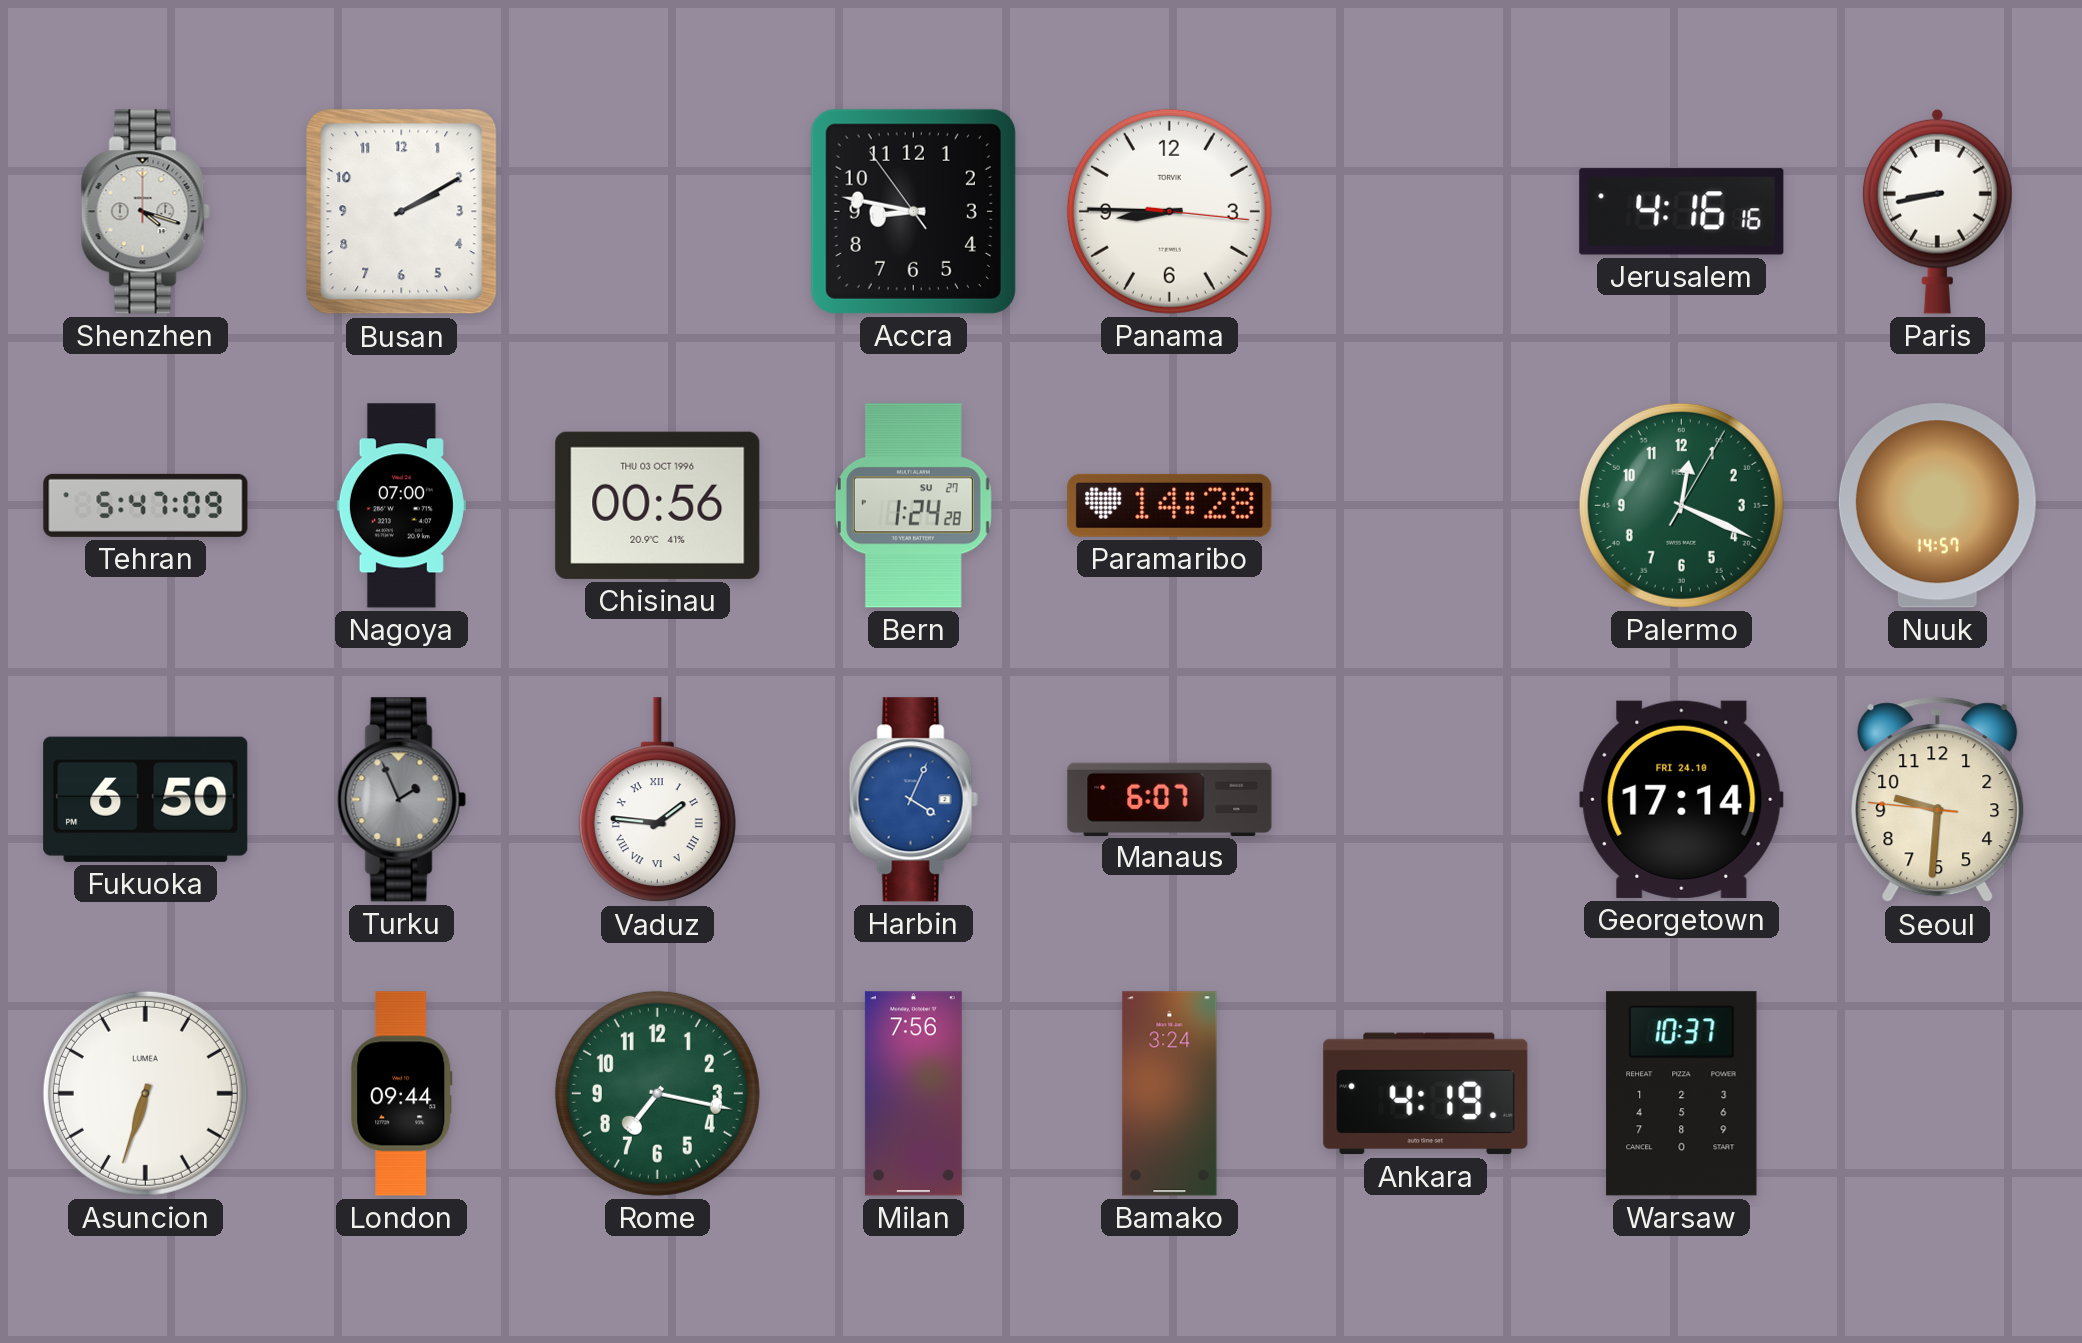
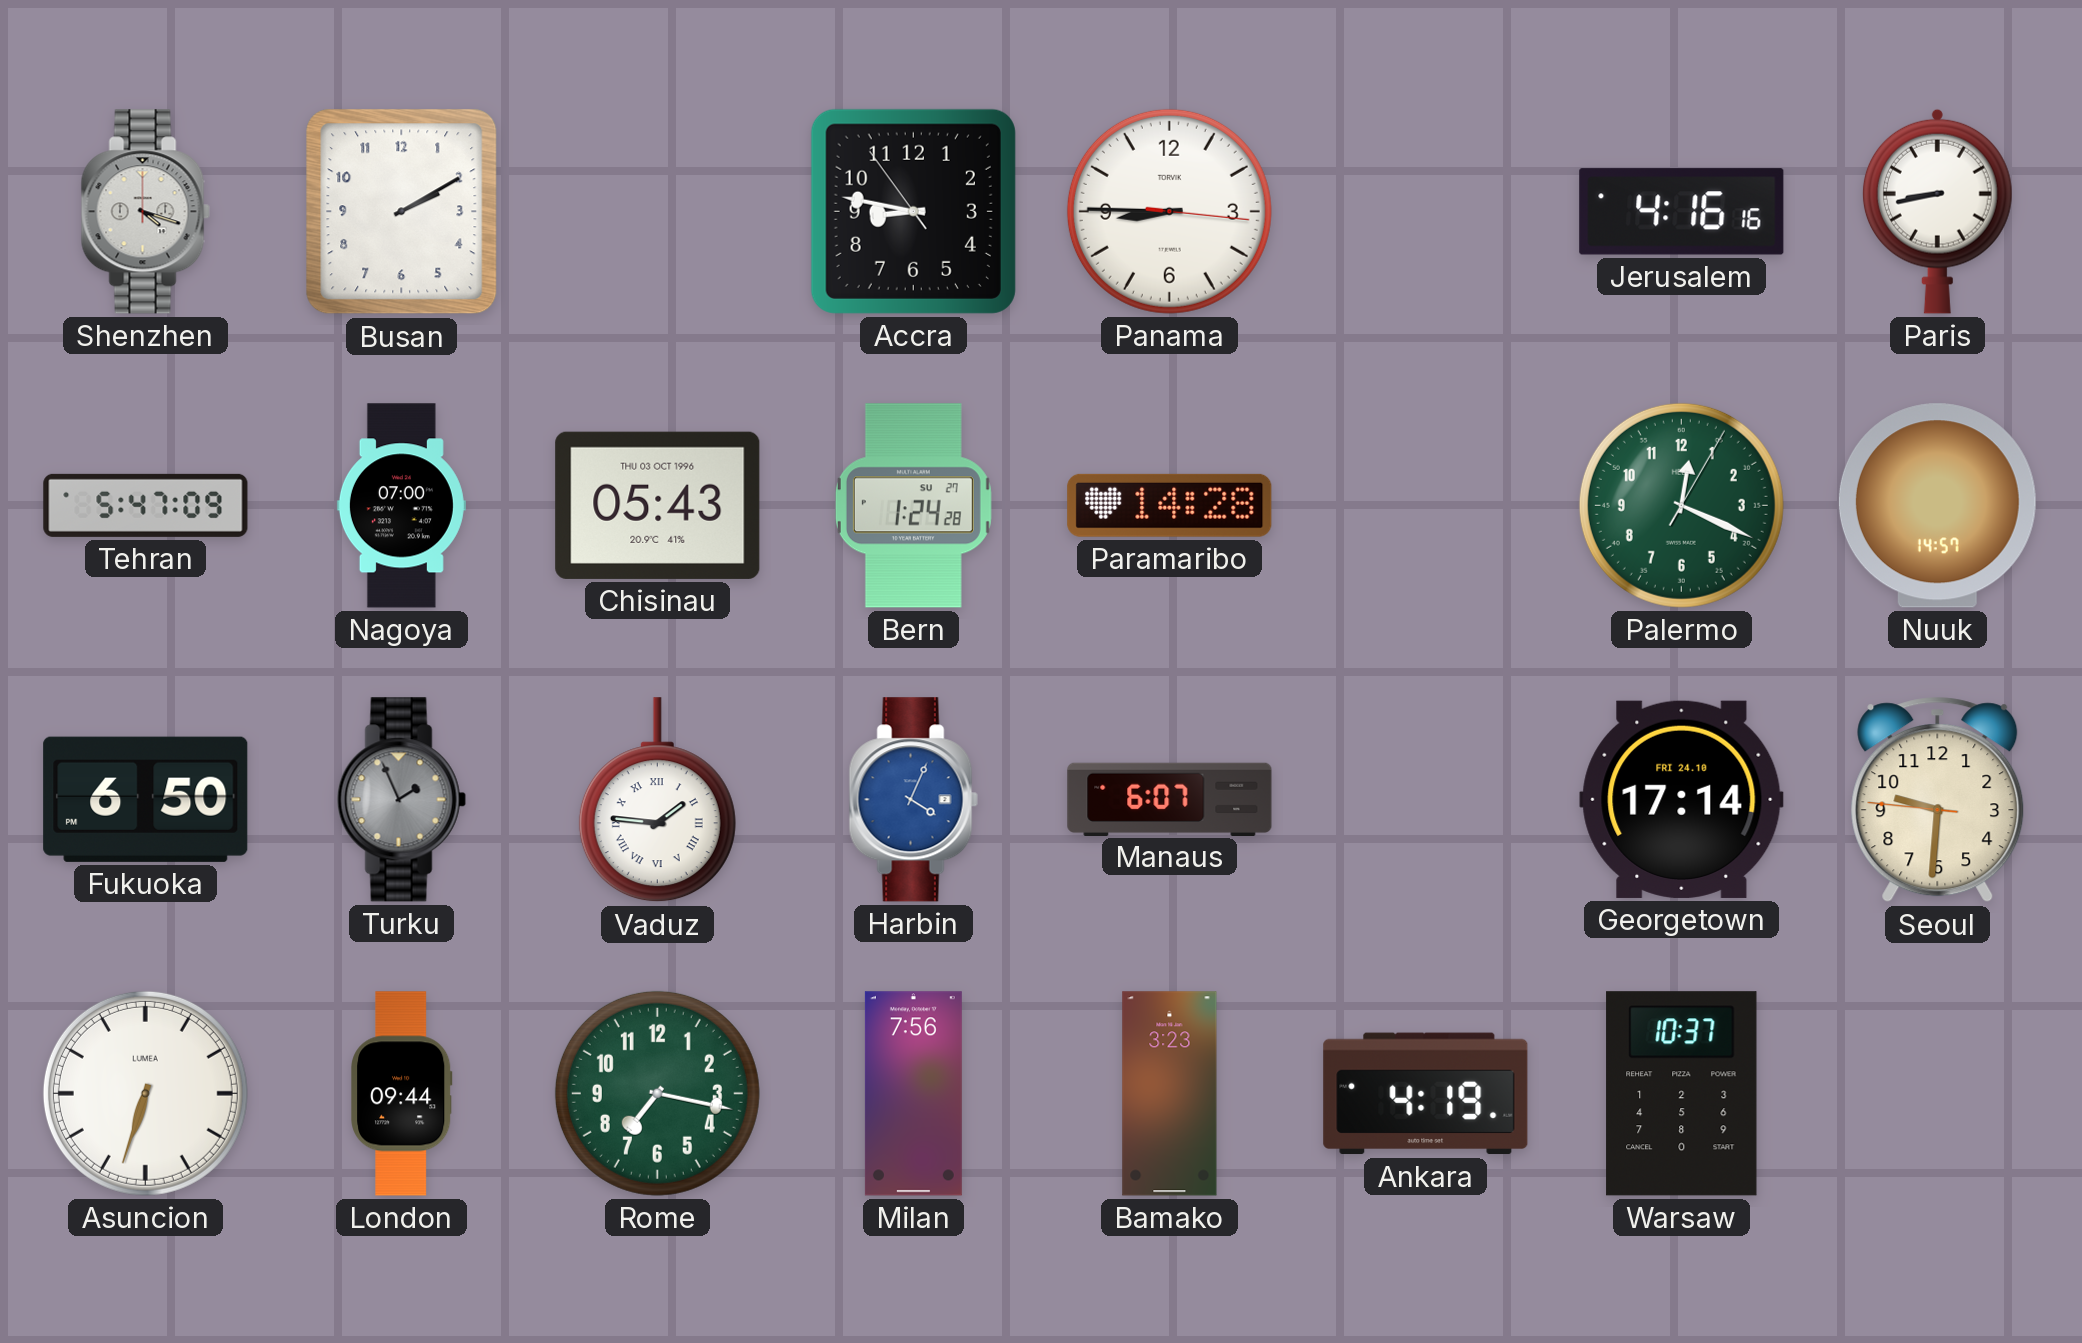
Chisinau: 00:56 -> 05:43
Bamako: 3:24 -> 3:23
